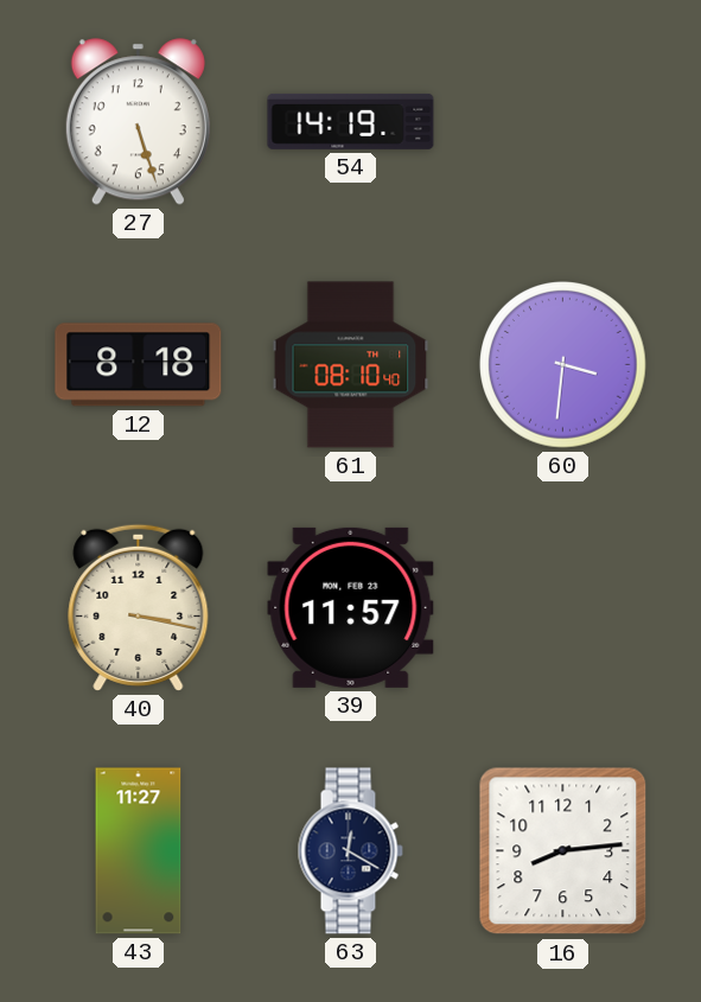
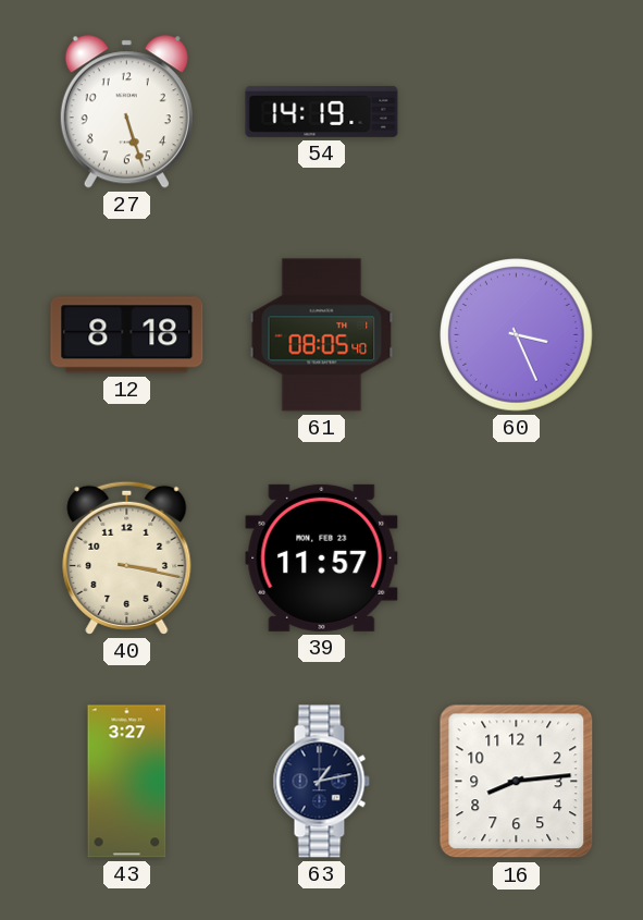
61: 08:10 -> 08:05
60: 3:31 -> 3:26
43: 11:27 -> 3:27
63: 12:20 -> 1:13
